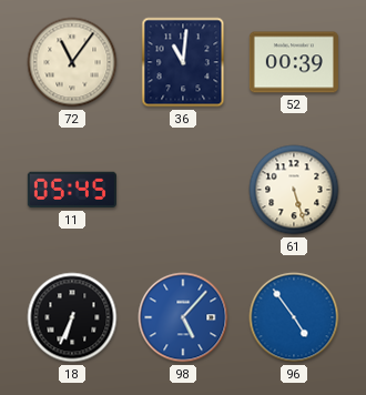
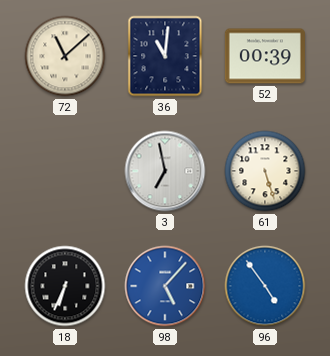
72: 11:06 -> 11:08
11: 05:45 -> none
3: none -> 6:58
